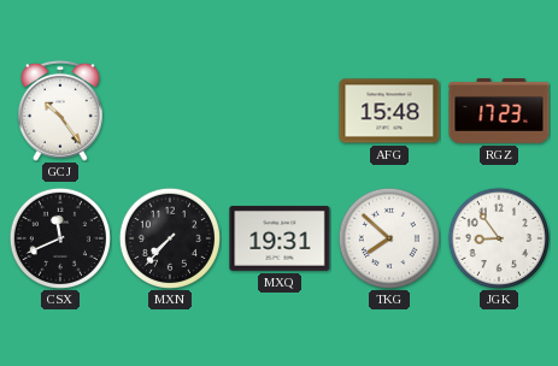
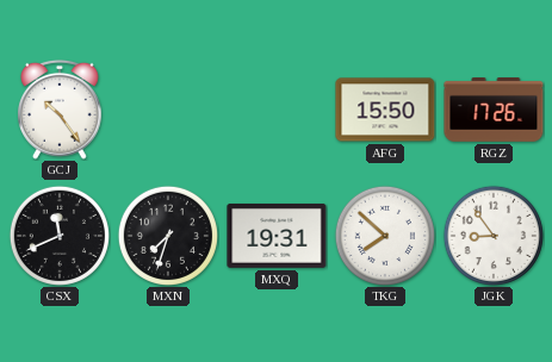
AFG: 15:48 -> 15:50
RGZ: 17:23 -> 17:26
MXN: 7:37 -> 7:33
